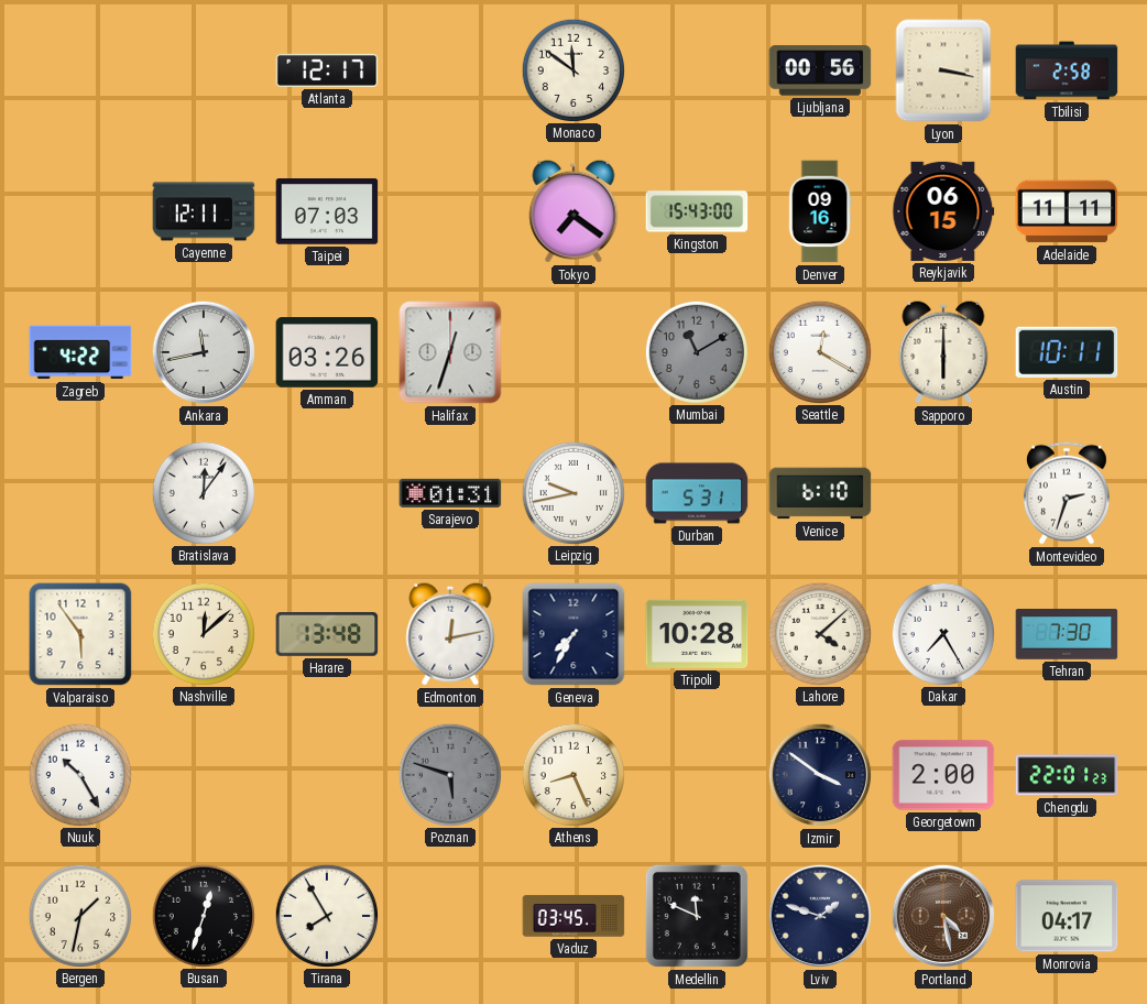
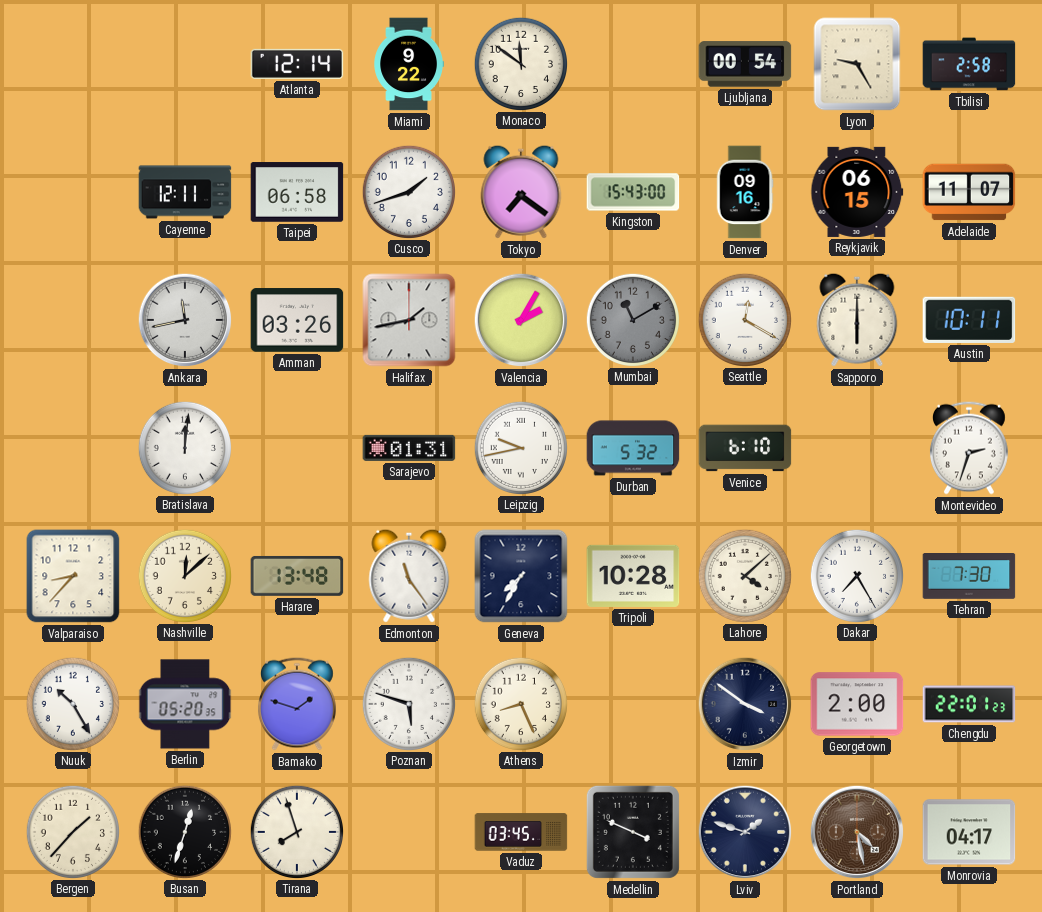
Atlanta: 12:17 -> 12:14
Miami: none -> 9:22
Ljubljana: 00:56 -> 00:54
Lyon: 3:17 -> 9:25
Taipei: 07:03 -> 06:58
Cusco: none -> 1:42
Adelaide: 11:11 -> 11:07
Zagreb: 4:22 -> none
Halifax: 12:33 -> 1:43
Valencia: none -> 2:05
Bratislava: 12:06 -> 12:01
Durban: 5:31 -> 5:32
Valparaiso: 5:54 -> 8:37
Edmonton: 12:13 -> 11:24
Berlin: none -> 05:20
Bamako: none -> 1:48
Poznan dial: grey -> white
Bergen: 1:32 -> 1:37
Tirana: 7:55 -> 7:57
Medellin: 11:49 -> 3:49
